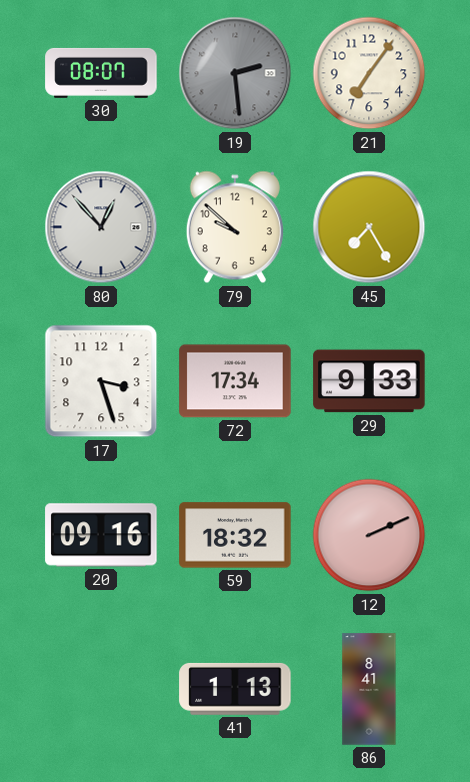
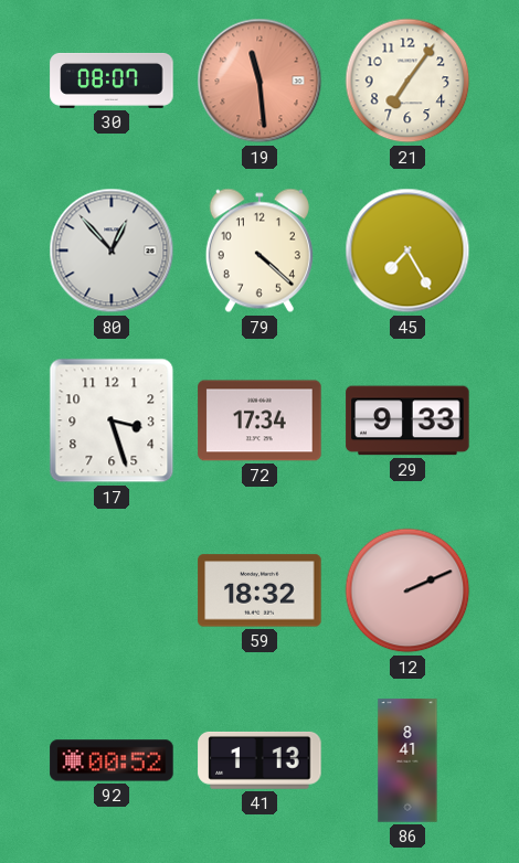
19: 2:29 -> 11:29
19 dial: grey -> salmon
79: 9:52 -> 4:22
20: 09:16 -> none
92: none -> 00:52
